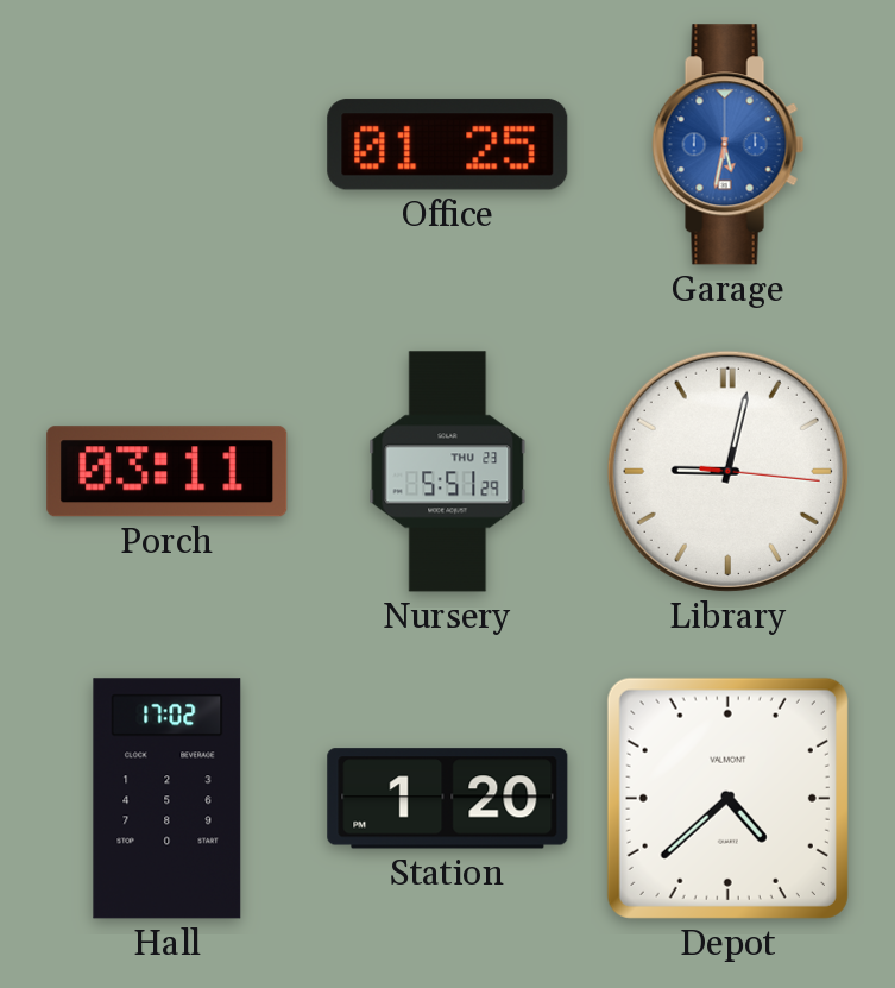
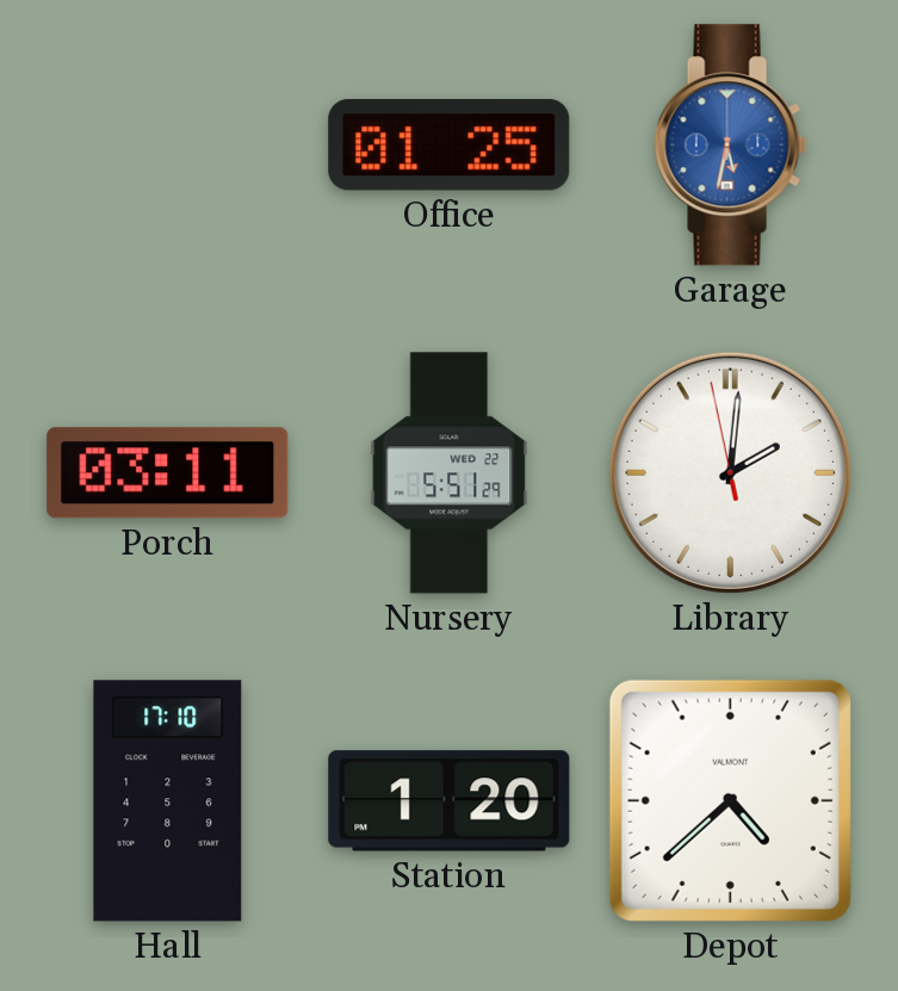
Nursery date: THU 23 -> WED 22
Library: 9:02 -> 2:00
Hall: 17:02 -> 17:10
